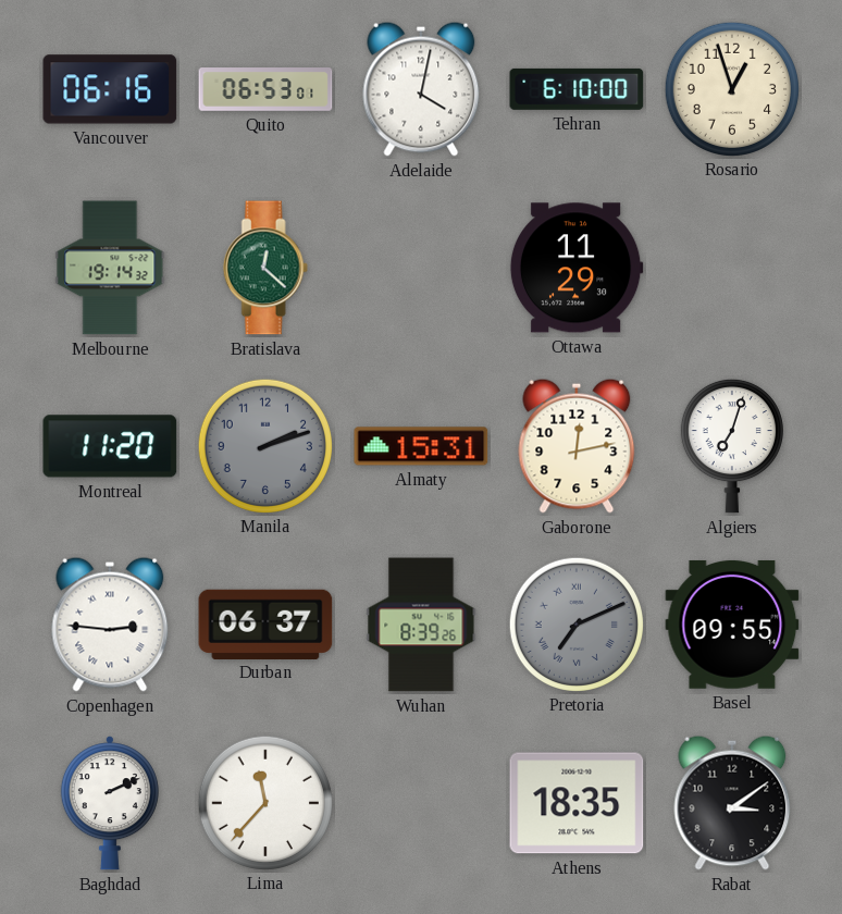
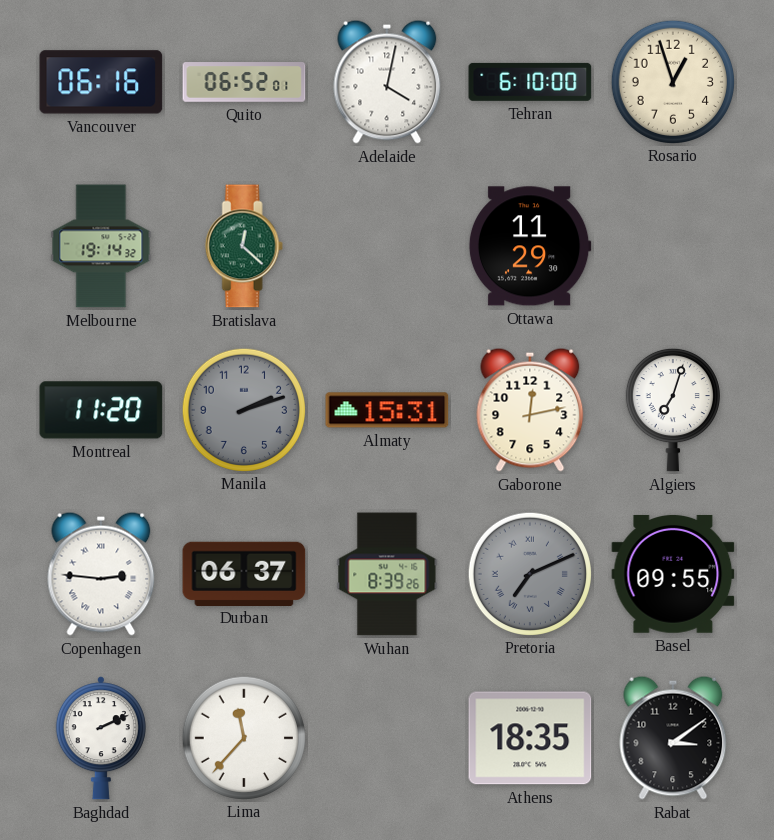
Quito: 06:53 -> 06:52
